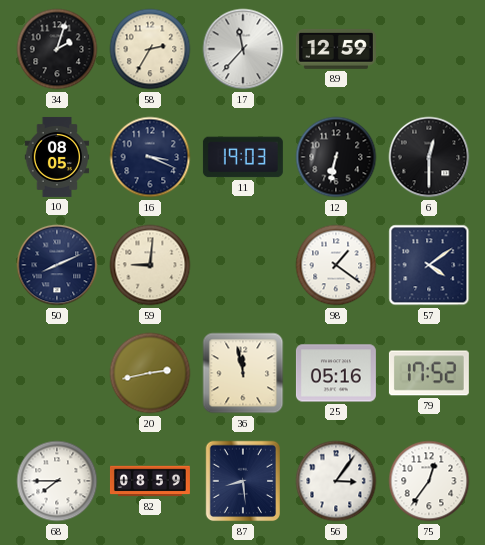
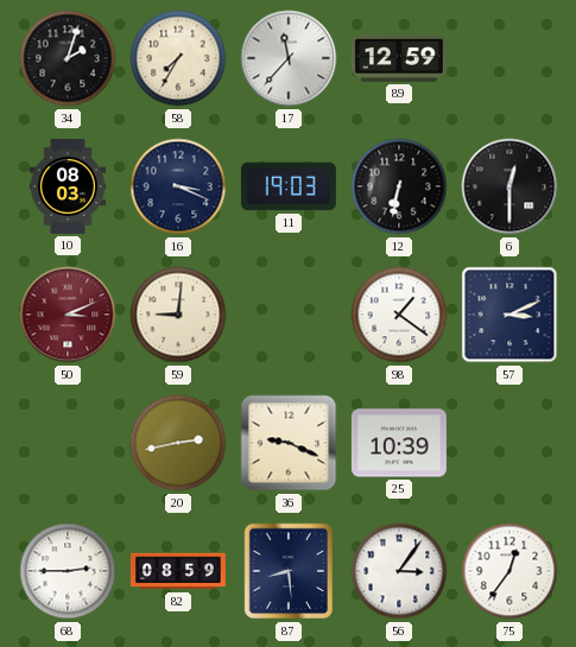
58: 2:35 -> 7:35
10: 08:05 -> 08:03
50: 8:11 -> 3:11
50 dial: navy -> burgundy
57: 4:09 -> 3:11
36: 11:58 -> 9:19
25: 05:16 -> 10:39
79: 17:52 -> none
68: 7:45 -> 2:45
